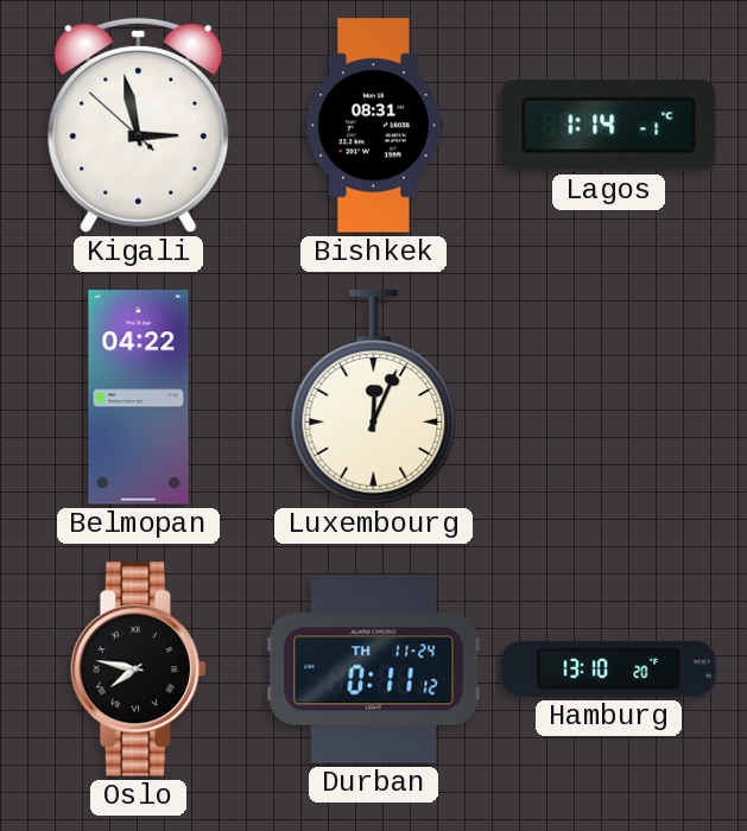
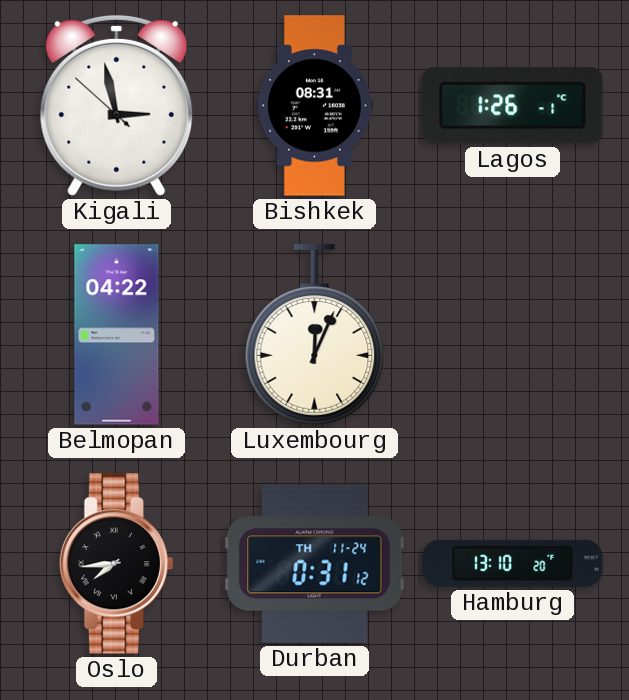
Lagos: 1:14 -> 1:26
Oslo: 7:47 -> 7:44
Durban: 0:11 -> 0:31
